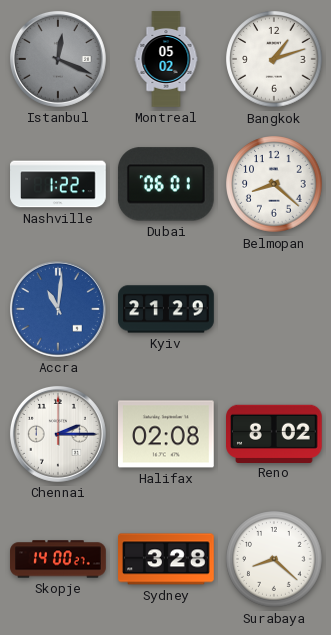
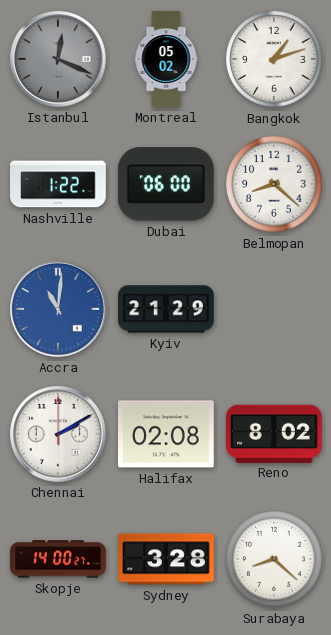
Dubai: 06:01 -> 06:00
Chennai: 2:15 -> 2:10
